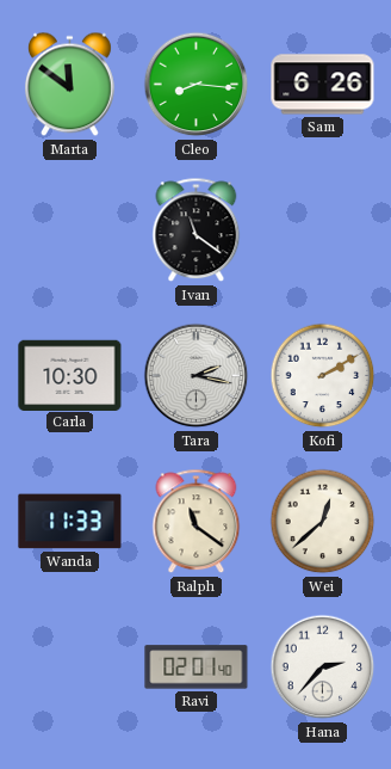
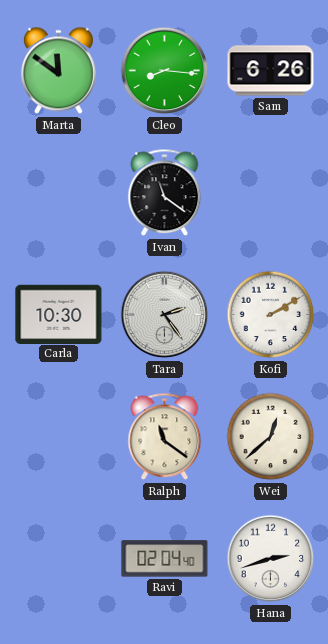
Tara: 2:17 -> 2:24
Wanda: 11:33 -> none
Ravi: 02:01 -> 02:04
Hana: 2:37 -> 2:42
